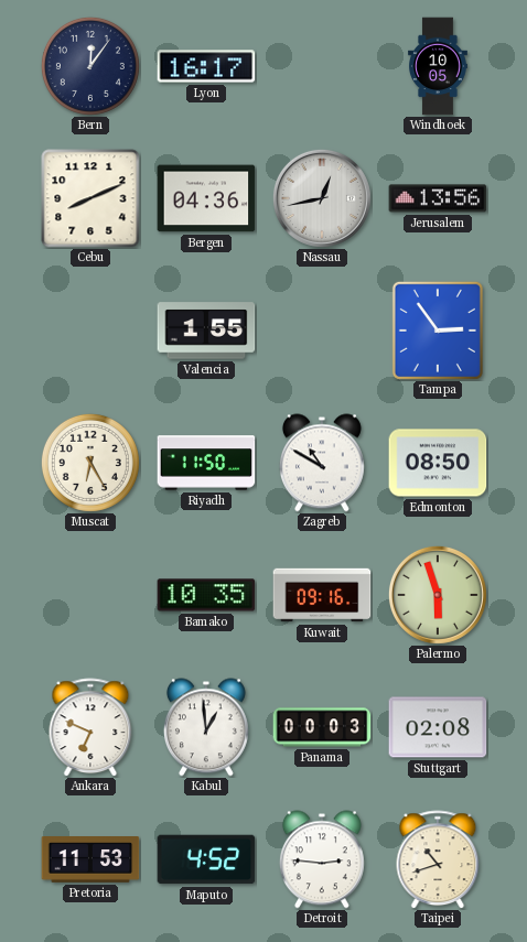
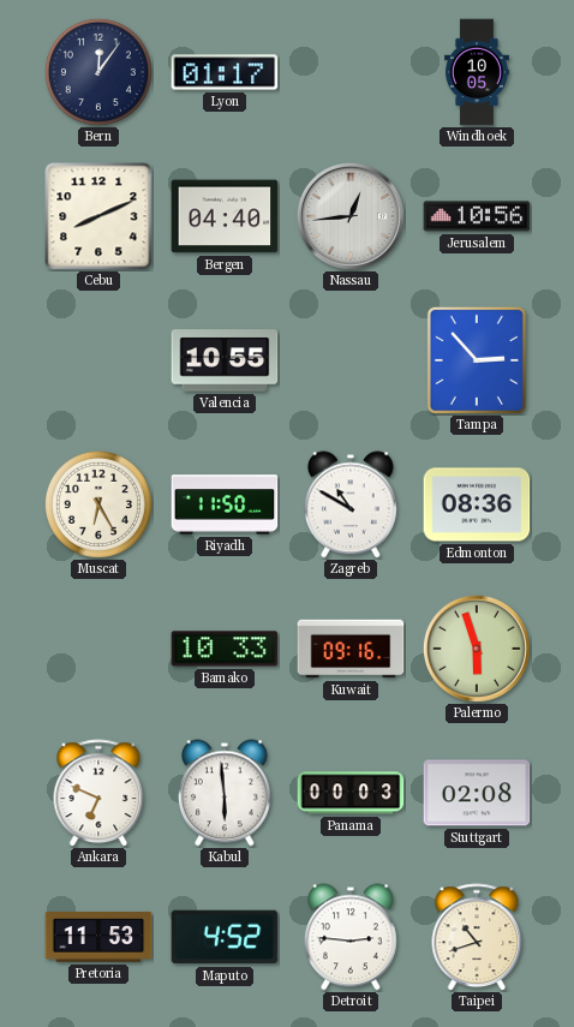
Lyon: 16:17 -> 01:17
Bergen: 04:36 -> 04:40
Nassau: 12:43 -> 12:44
Jerusalem: 13:56 -> 10:56
Valencia: 1:55 -> 10:55
Tampa: 2:54 -> 2:53
Edmonton: 08:50 -> 08:36
Bamako: 10:35 -> 10:33
Kabul: 12:59 -> 5:59
